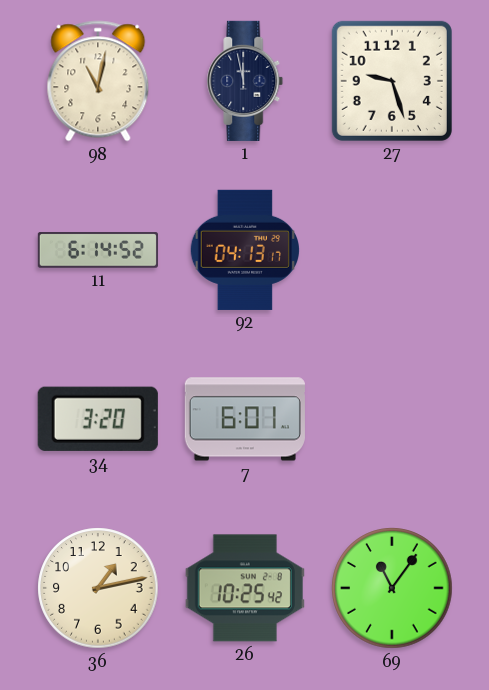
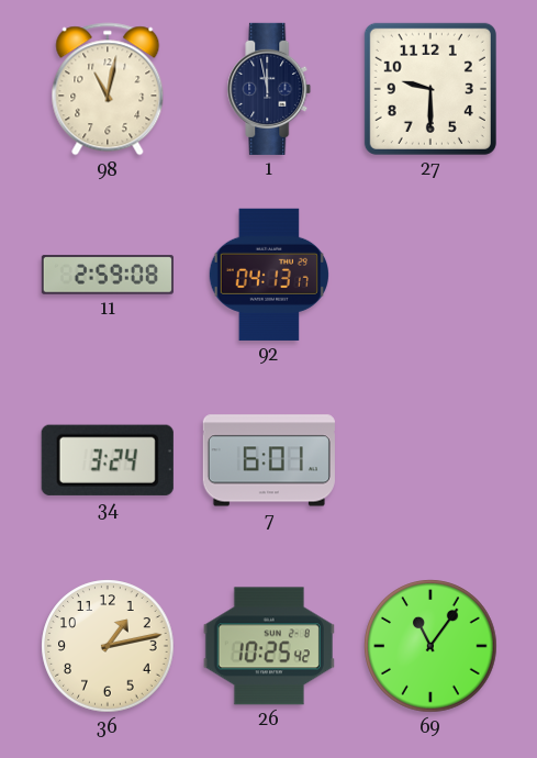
27: 9:27 -> 9:30
11: 6:14 -> 2:59
34: 3:20 -> 3:24
